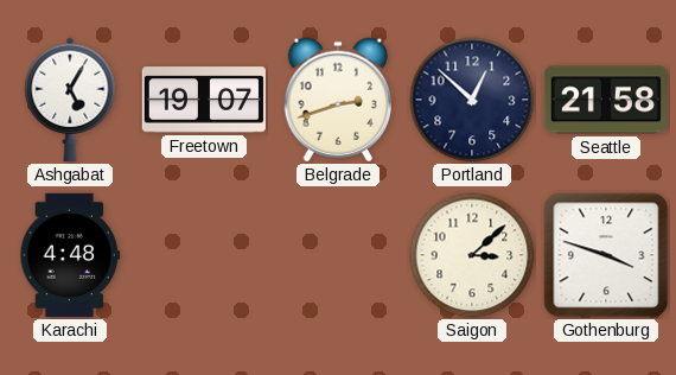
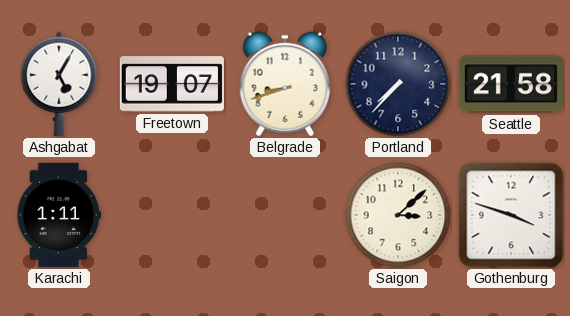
Belgrade: 2:42 -> 8:42
Portland: 12:52 -> 7:37
Karachi: 4:48 -> 1:11
